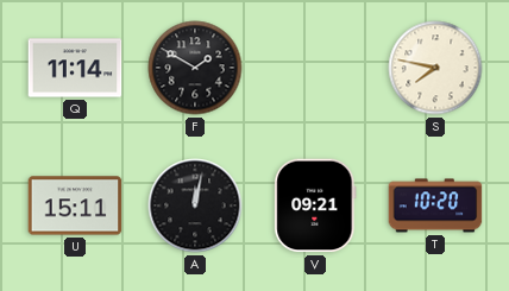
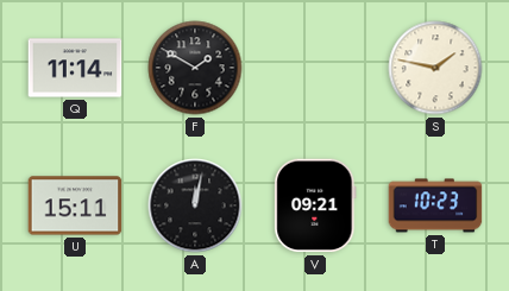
S: 7:47 -> 1:47
T: 10:20 -> 10:23
